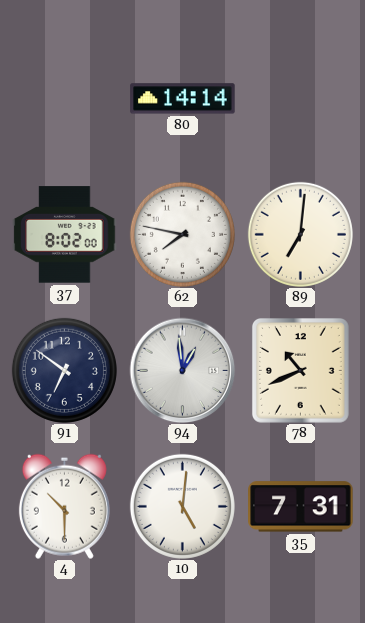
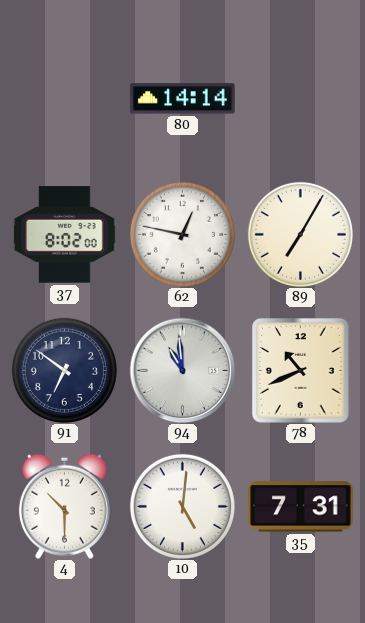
62: 7:47 -> 12:47
89: 7:01 -> 7:05
94: 12:59 -> 10:59
